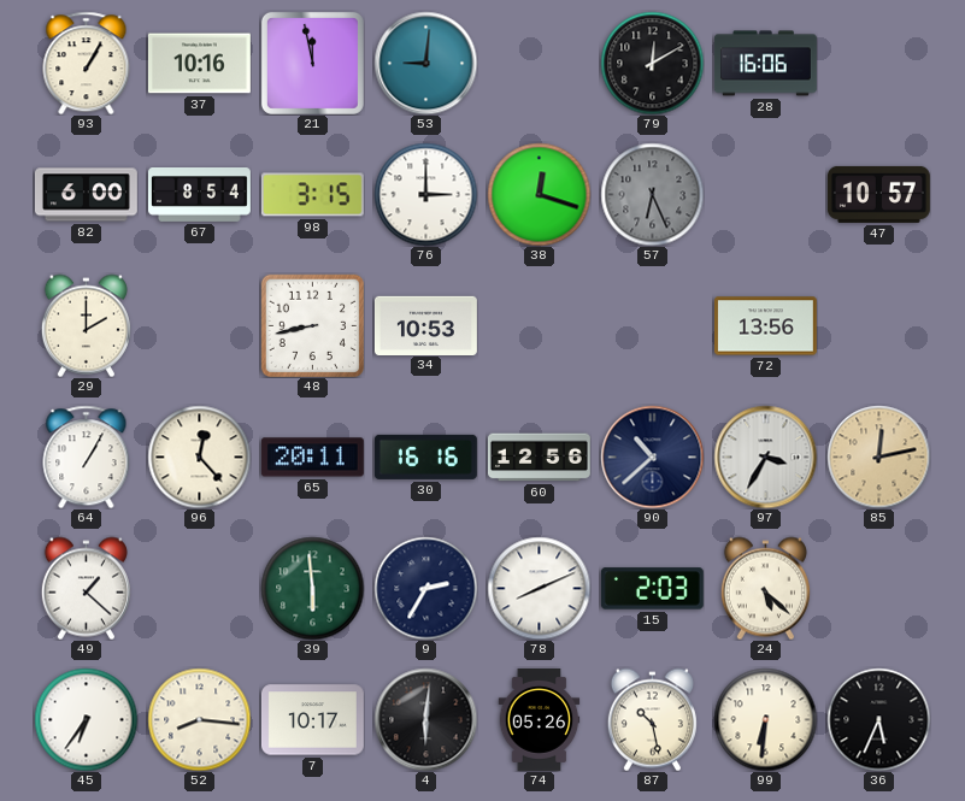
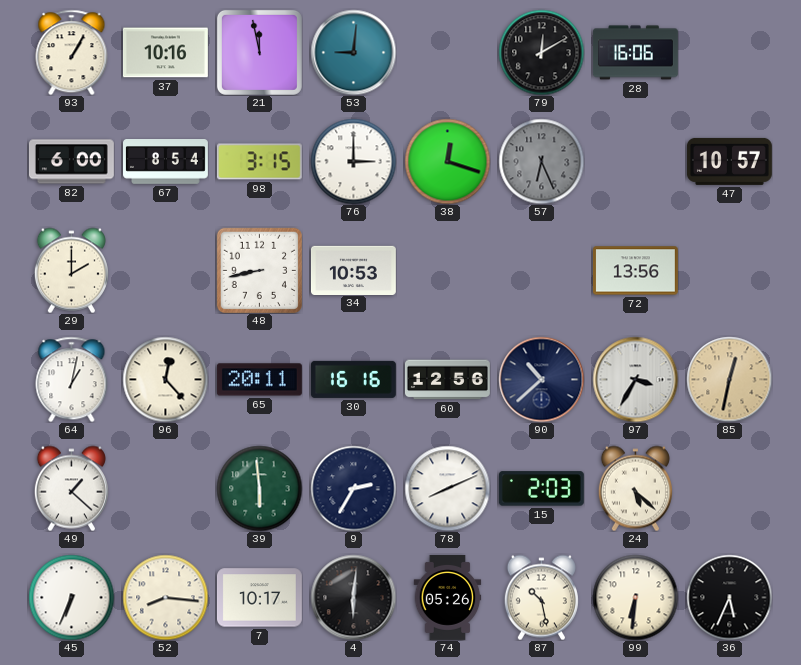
64: 1:05 -> 1:02
85: 12:13 -> 12:32
45: 6:36 -> 6:34
